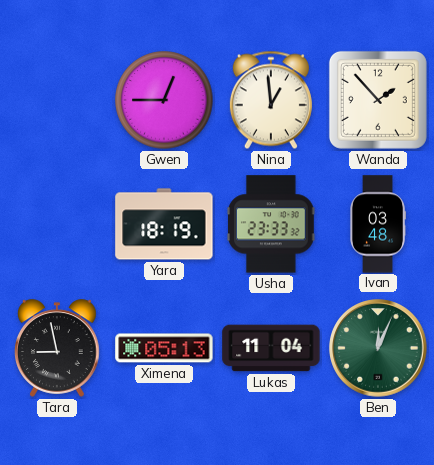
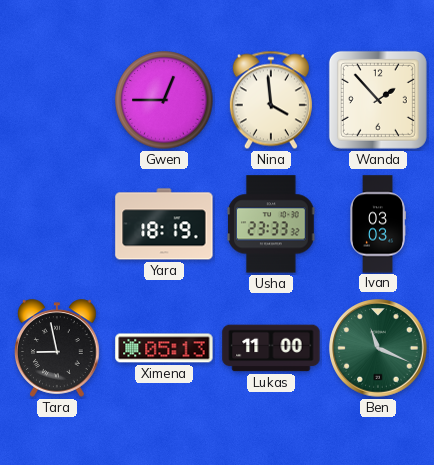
Nina: 12:59 -> 3:59
Ivan: 03:48 -> 03:03
Lukas: 11:04 -> 11:00
Ben: 12:04 -> 11:19
